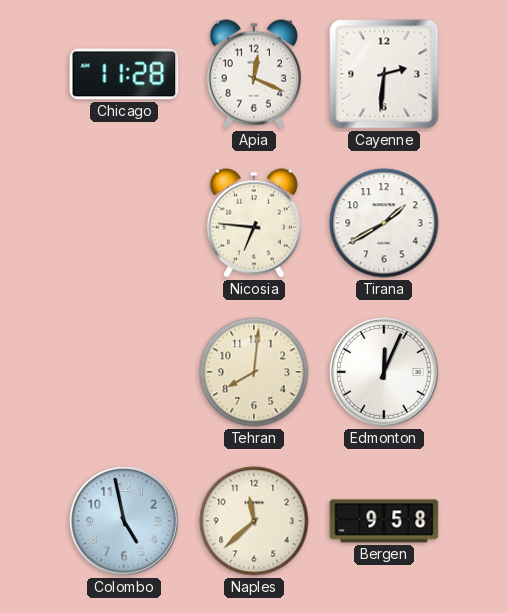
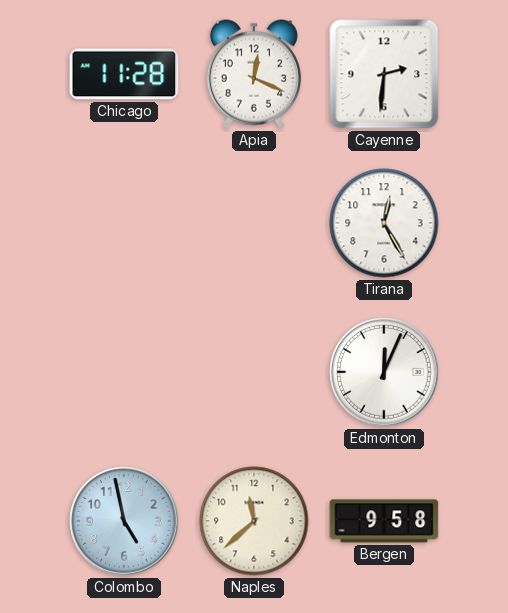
Nicosia: 6:46 -> none
Tirana: 1:40 -> 12:25
Tehran: 8:01 -> none
